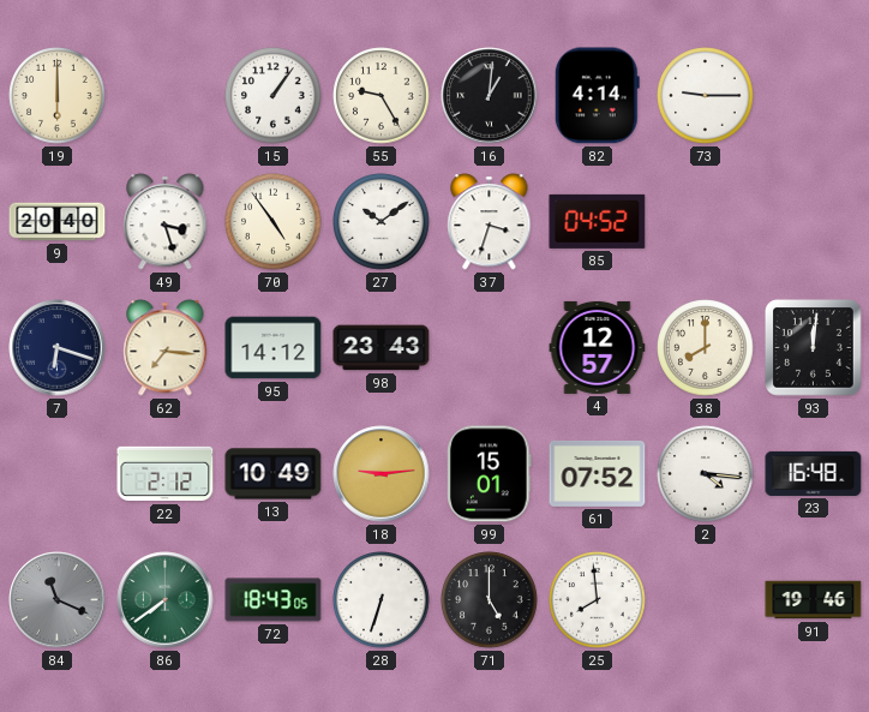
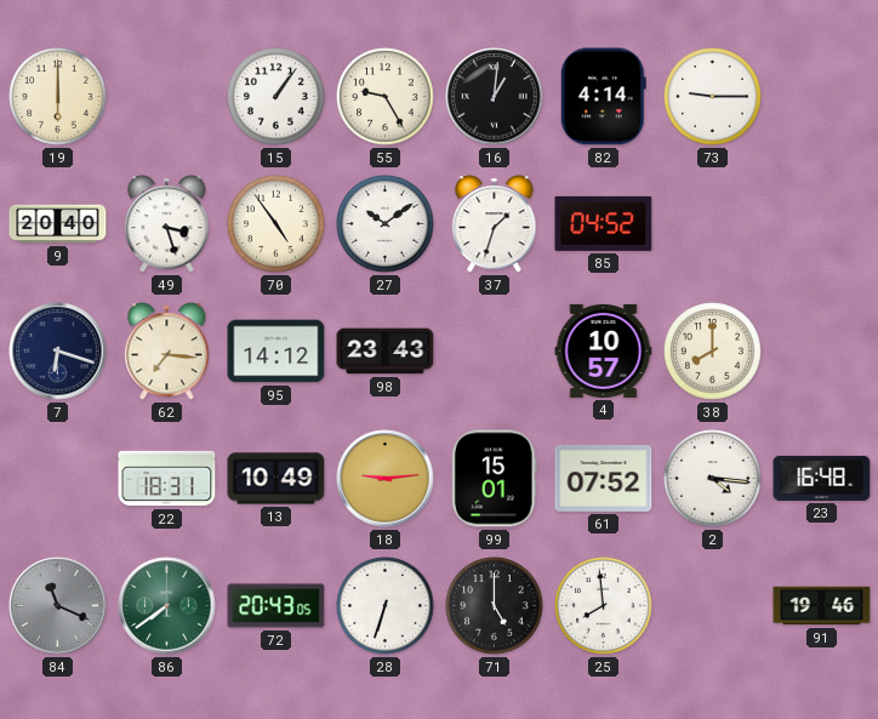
37: 3:33 -> 1:33
4: 12:57 -> 10:57
93: 12:01 -> none
22: 2:12 -> 18:31
72: 18:43 -> 20:43
